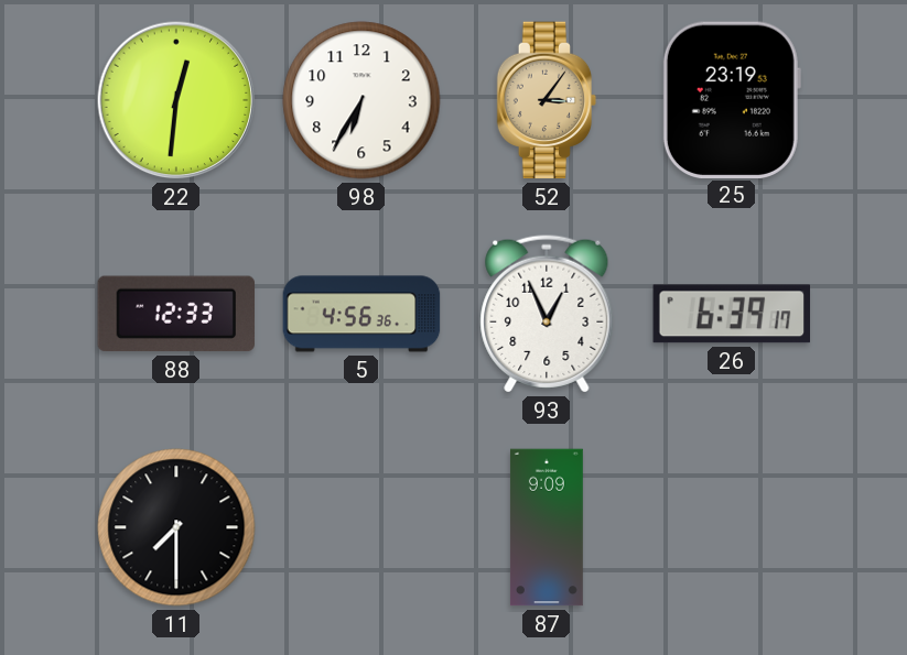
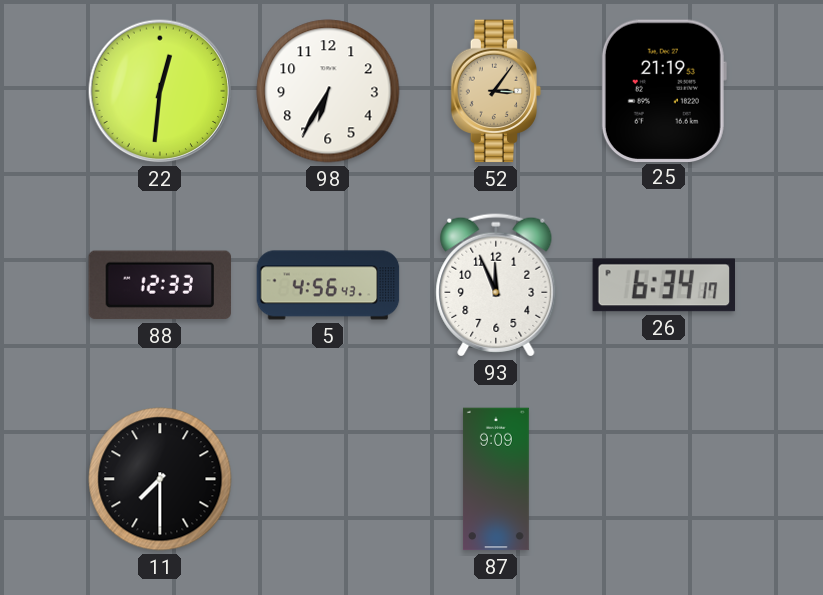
25: 23:19 -> 21:19
5: 4:56:36 -> 4:56:43
93: 12:56 -> 11:56
26: 6:39 -> 6:34
